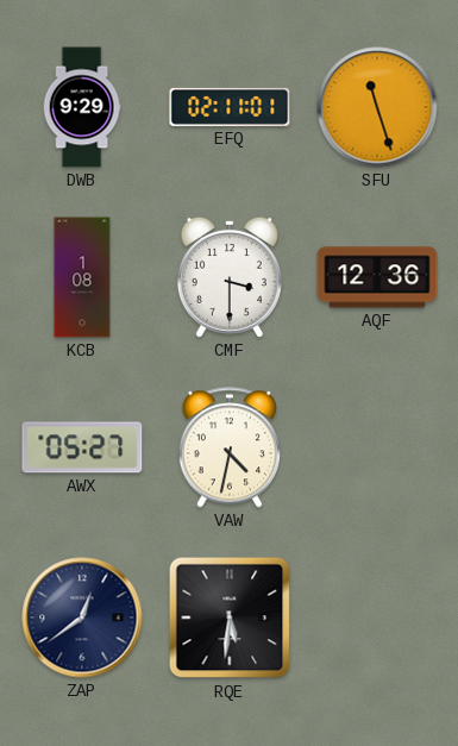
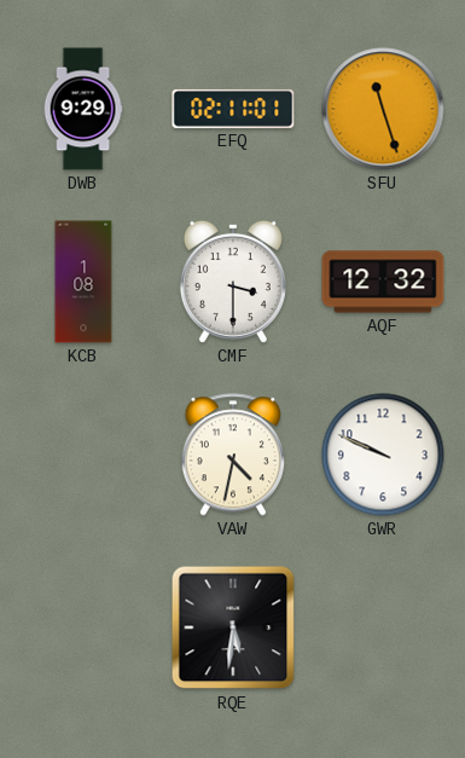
AQF: 12:36 -> 12:32
AWX: 05:27 -> none
GWR: none -> 9:49
ZAP: 12:39 -> none
